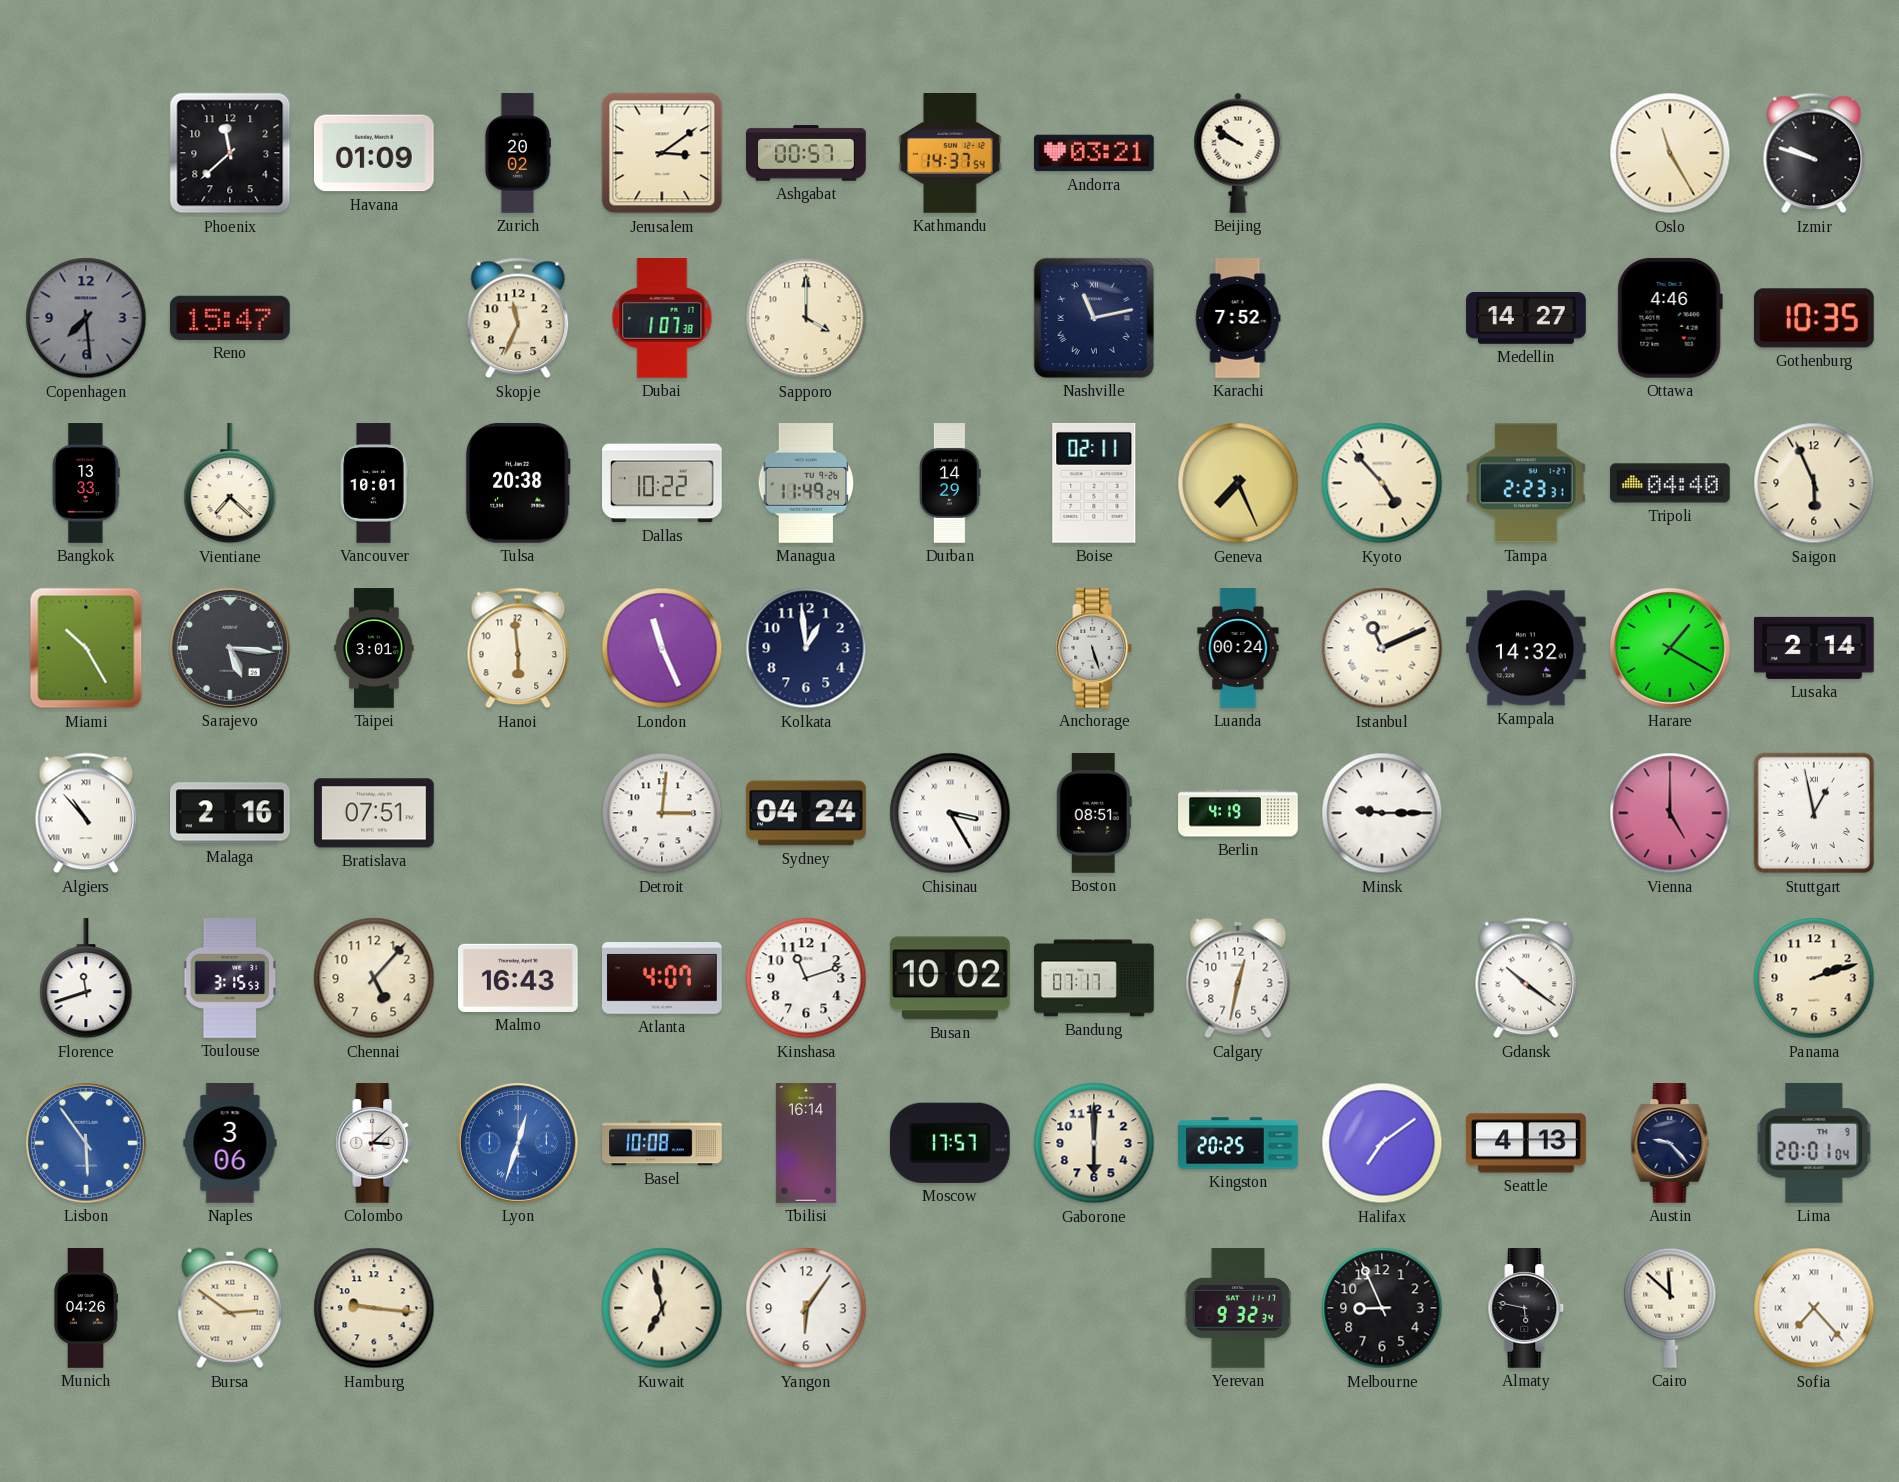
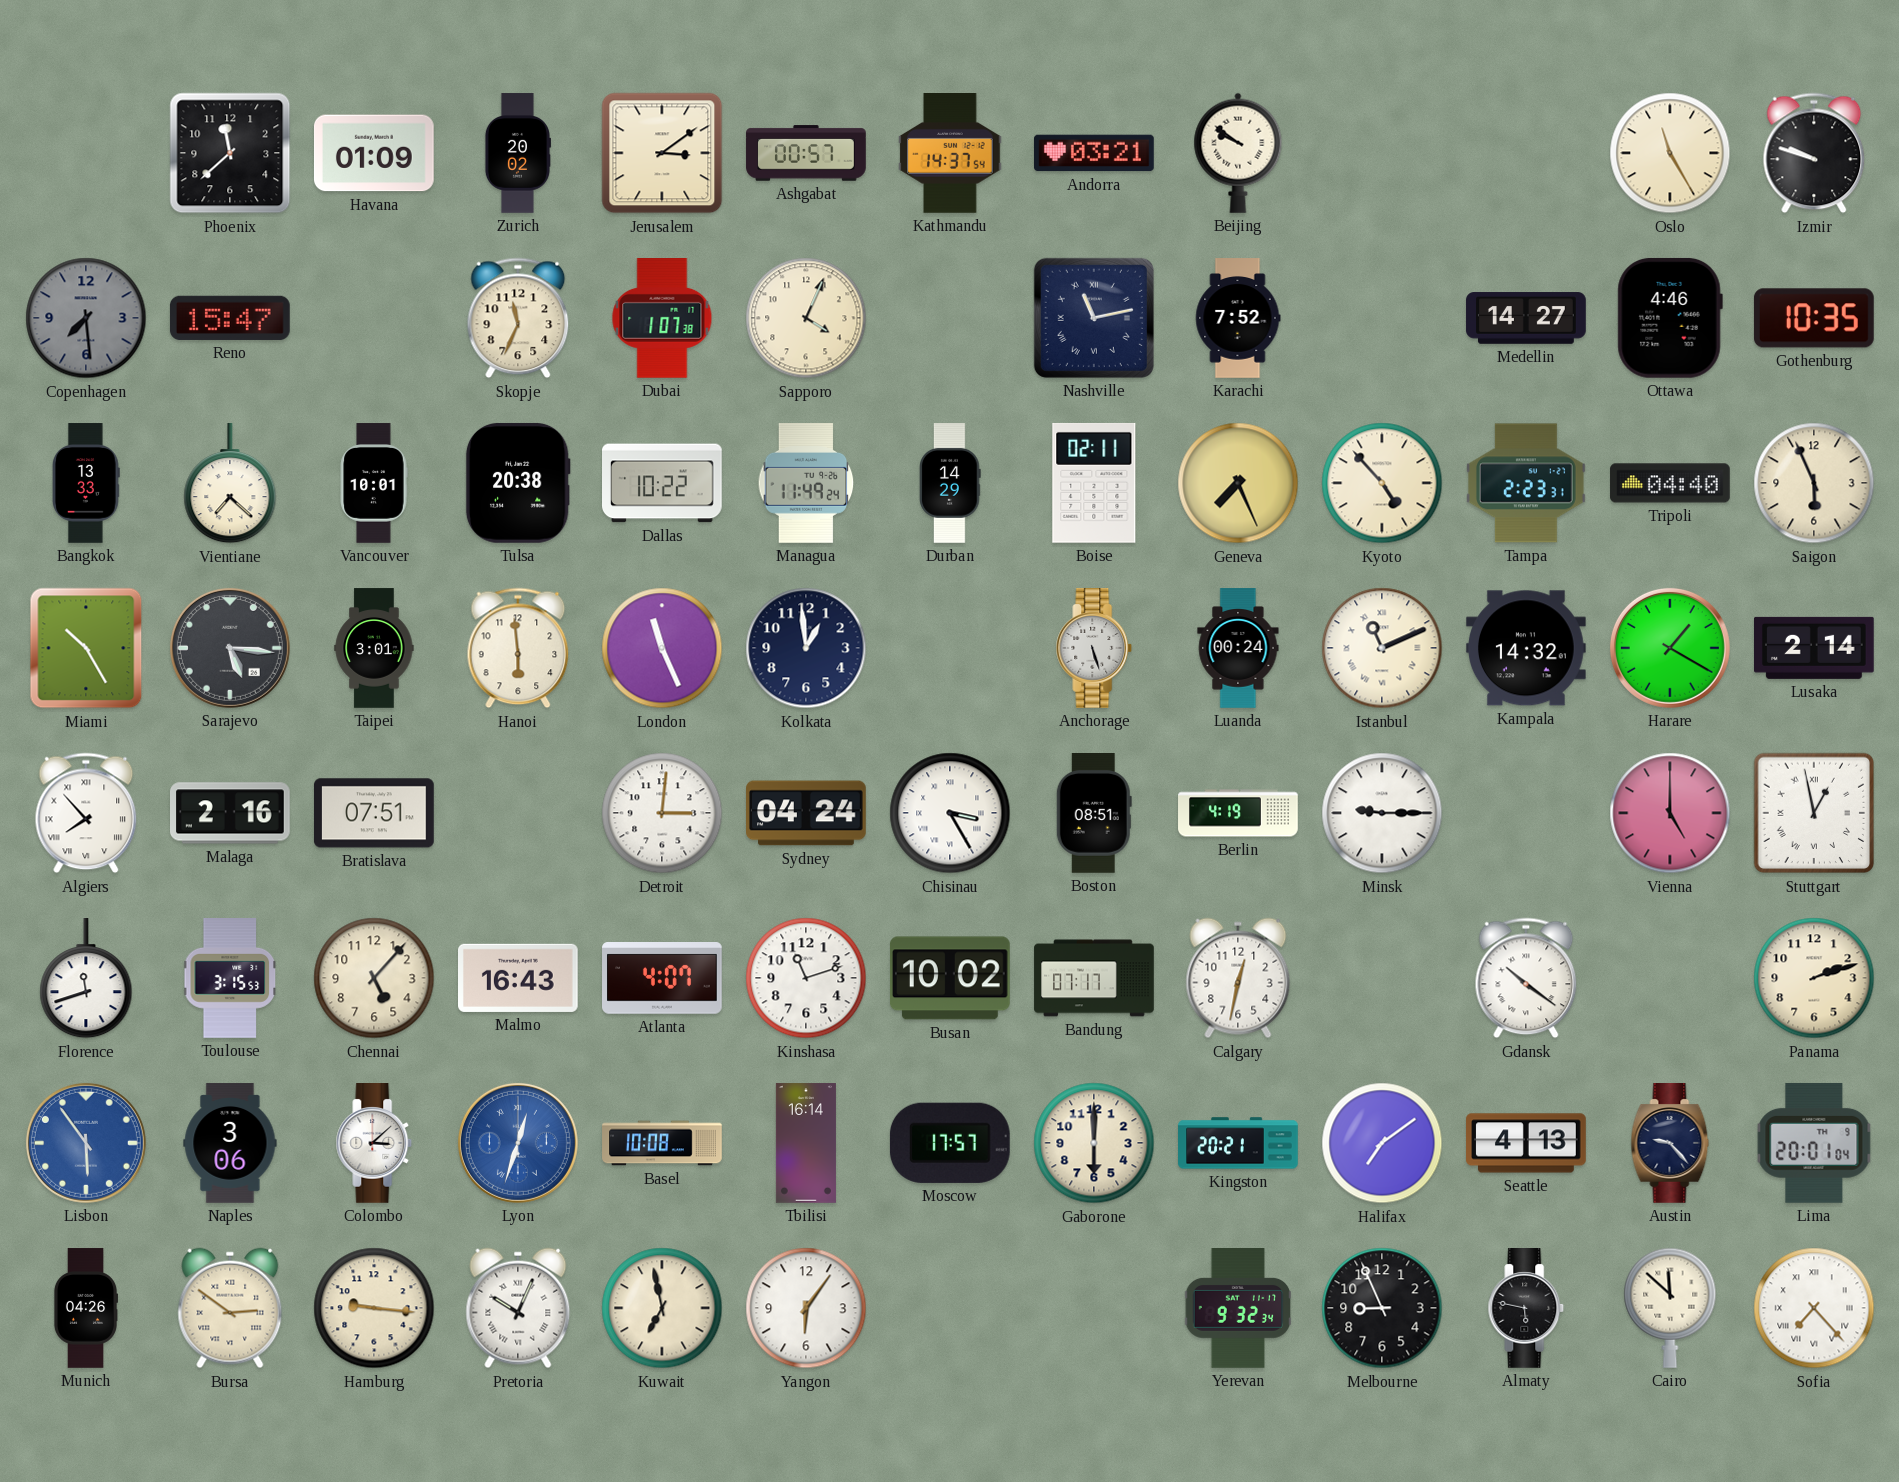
Sapporo: 4:00 -> 4:04
Algiers: 10:53 -> 7:53
Kingston: 20:25 -> 20:21
Pretoria: none -> 10:04
